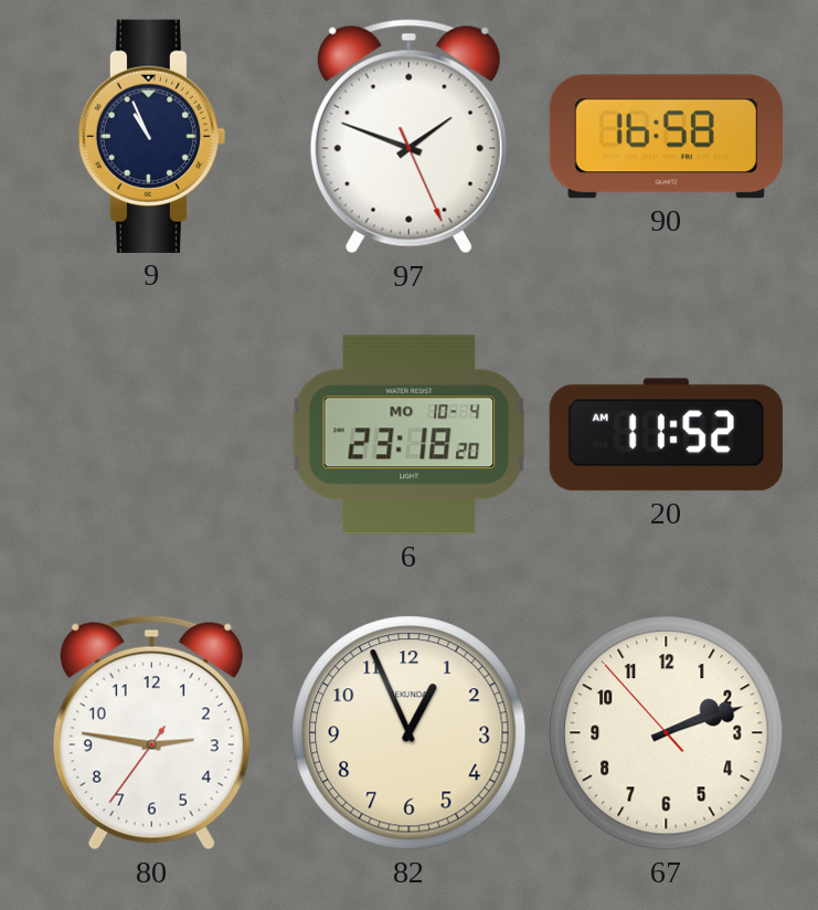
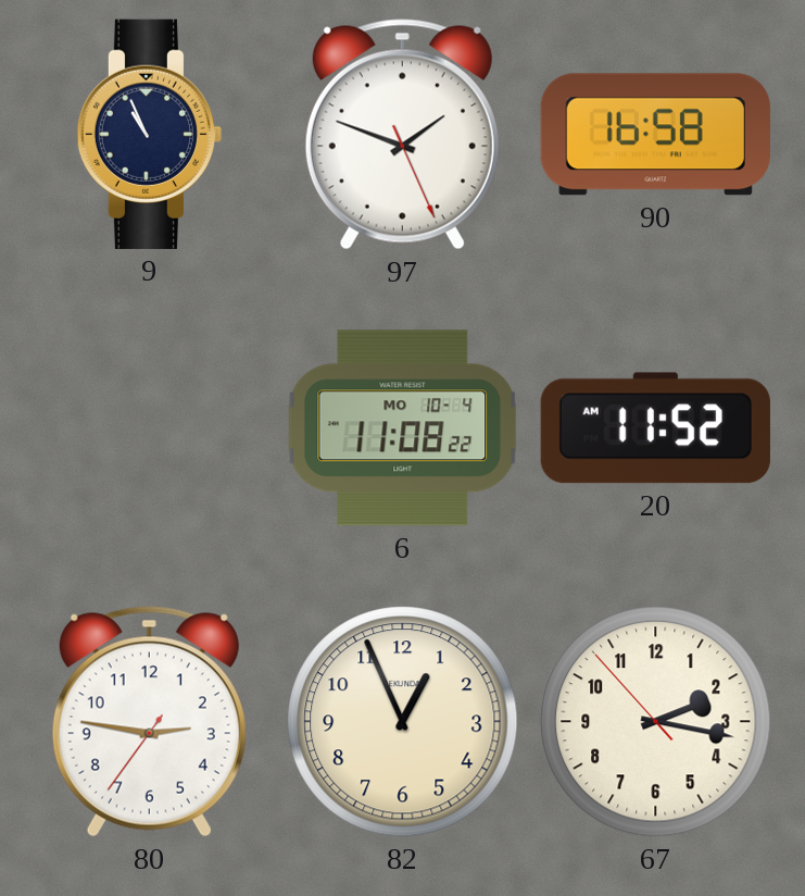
6: 23:18 -> 11:08
67: 2:11 -> 2:16
